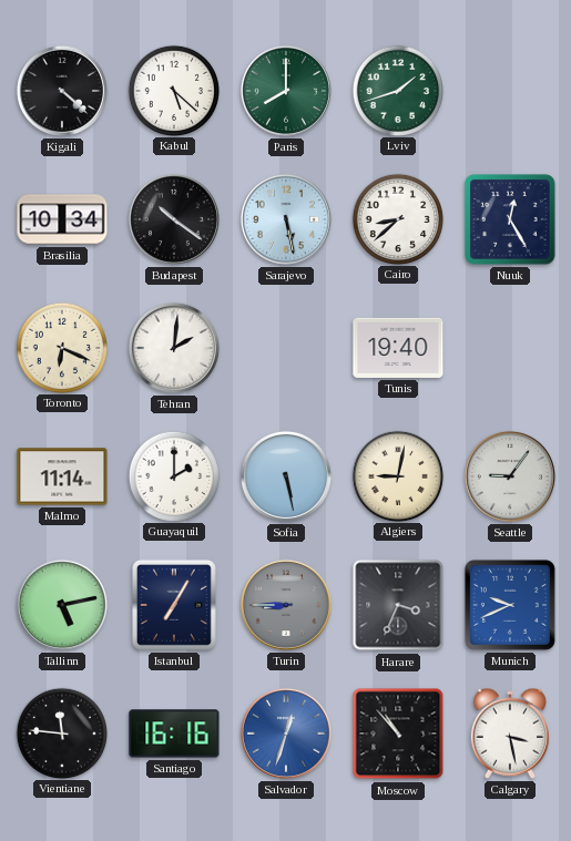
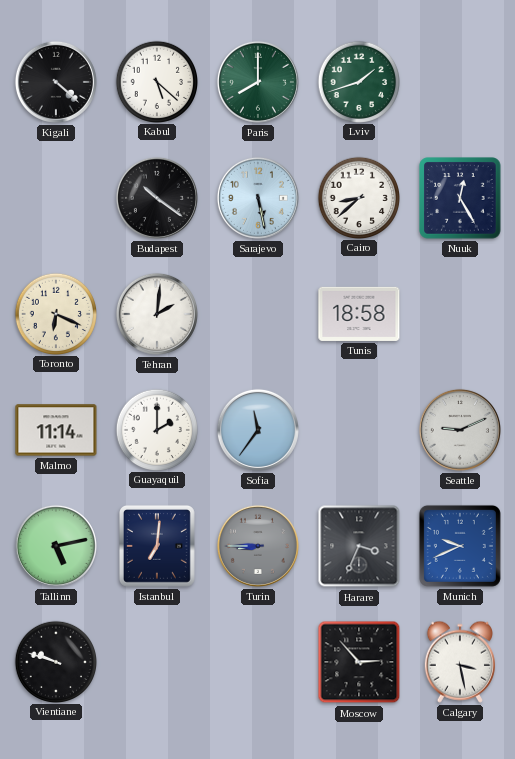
Brasilia: 10:34 -> none
Tunis: 19:40 -> 18:58
Sofia: 5:28 -> 11:36
Algiers: 9:02 -> none
Seattle: 9:06 -> 9:11
Istanbul: 7:05 -> 7:01
Vientiane: 11:46 -> 9:48
Santiago: 16:16 -> none
Salvador: 12:33 -> none
Moscow: 10:53 -> 2:53
